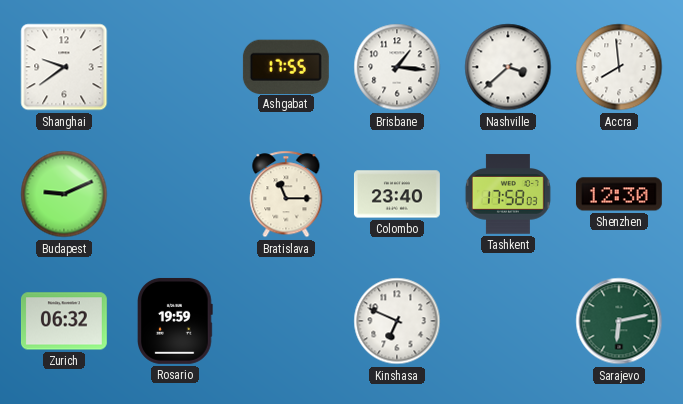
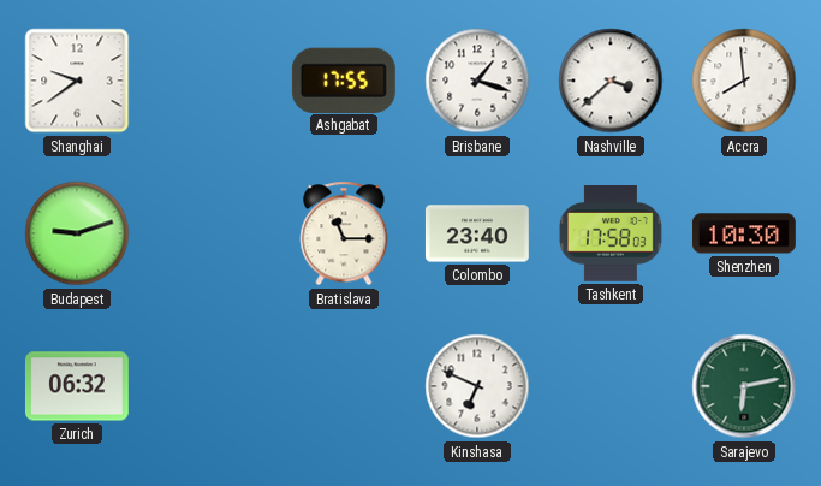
Brisbane: 1:16 -> 1:18
Budapest: 9:11 -> 9:12
Shenzhen: 12:30 -> 10:30
Rosario: 19:59 -> none
